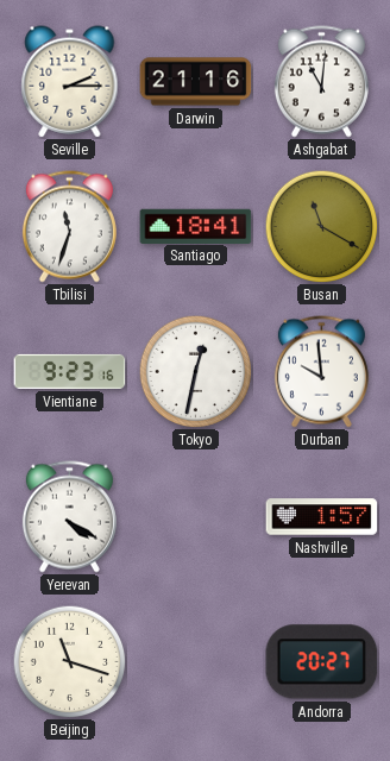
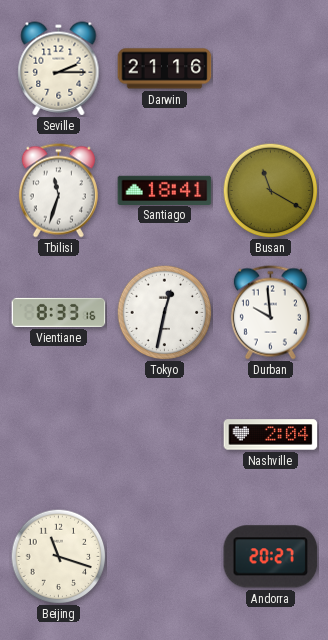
Ashgabat: 11:01 -> none
Vientiane: 9:23 -> 8:33
Yerevan: 4:20 -> none
Nashville: 1:57 -> 2:04
